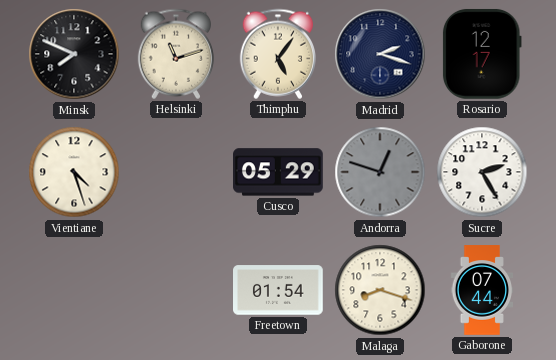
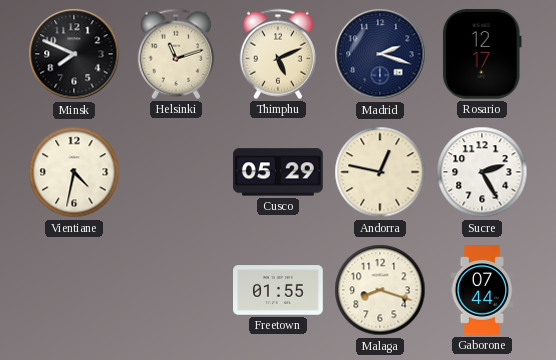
Thimphu: 5:06 -> 5:11
Vientiane: 4:27 -> 4:32
Andorra: 12:48 -> 12:47
Andorra dial: grey -> cream
Freetown: 01:54 -> 01:55
